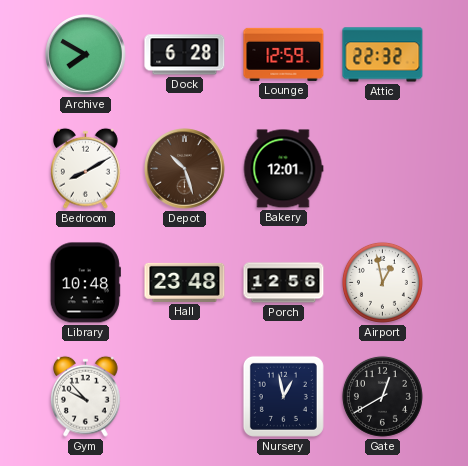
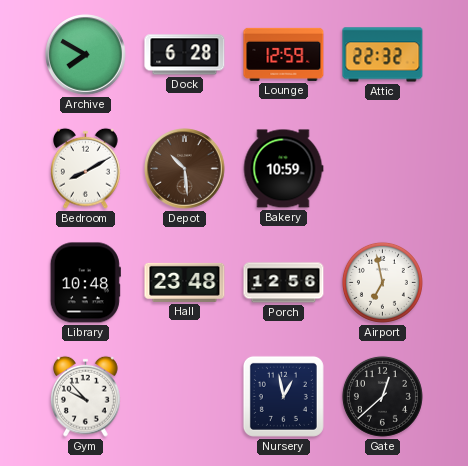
Depot: 10:27 -> 10:29
Bakery: 12:01 -> 10:59
Airport: 12:58 -> 6:58
Gate: 12:40 -> 12:38
